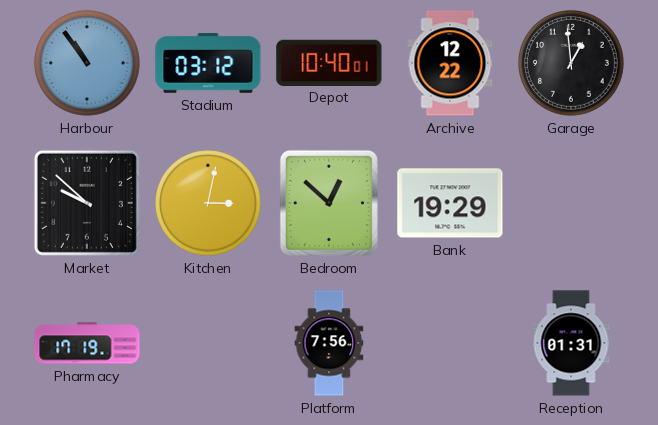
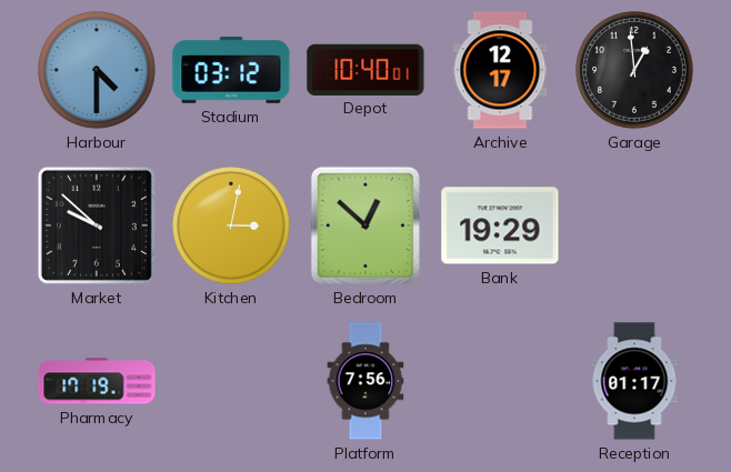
Harbour: 10:54 -> 4:30
Archive: 12:22 -> 12:17
Reception: 01:31 -> 01:17
